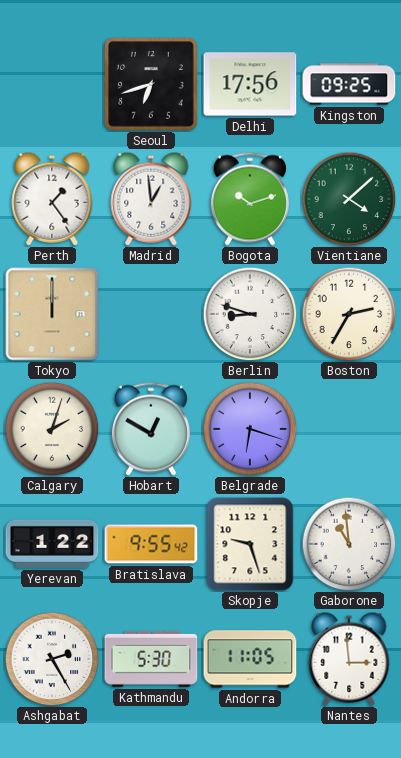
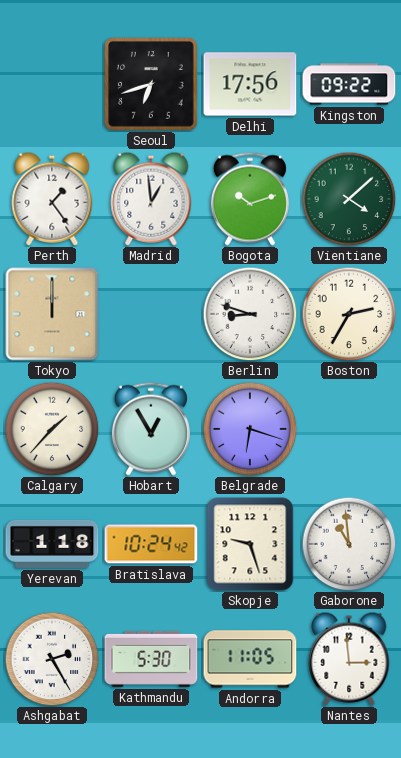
Kingston: 09:25 -> 09:22
Calgary: 2:03 -> 1:37
Hobart: 12:50 -> 12:55
Yerevan: 1:22 -> 1:18
Bratislava: 9:55 -> 10:24
